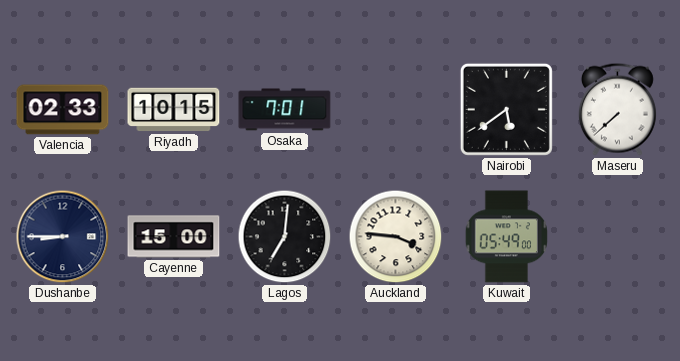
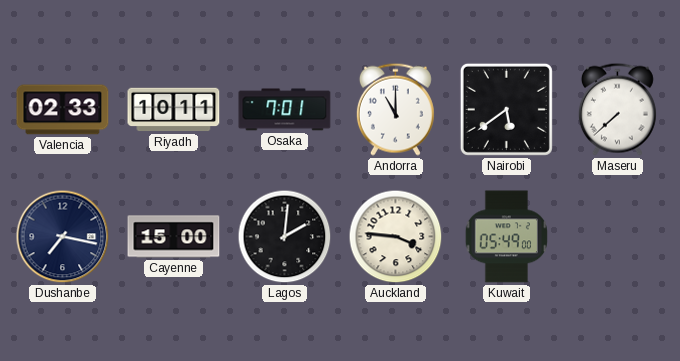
Riyadh: 10:15 -> 10:11
Andorra: none -> 11:00
Dushanbe: 8:45 -> 7:17
Lagos: 7:01 -> 2:01
